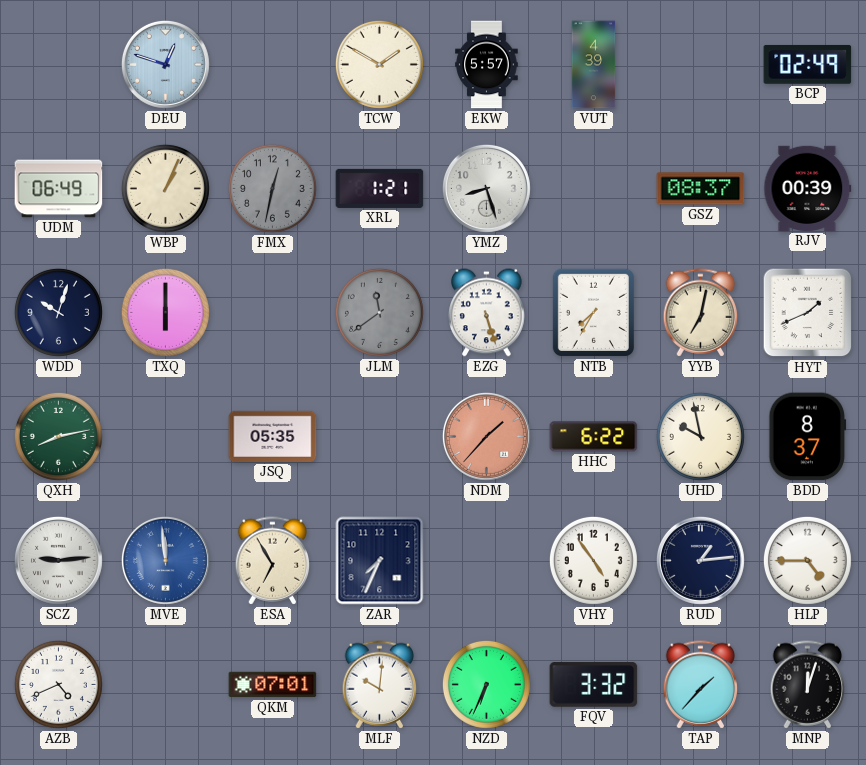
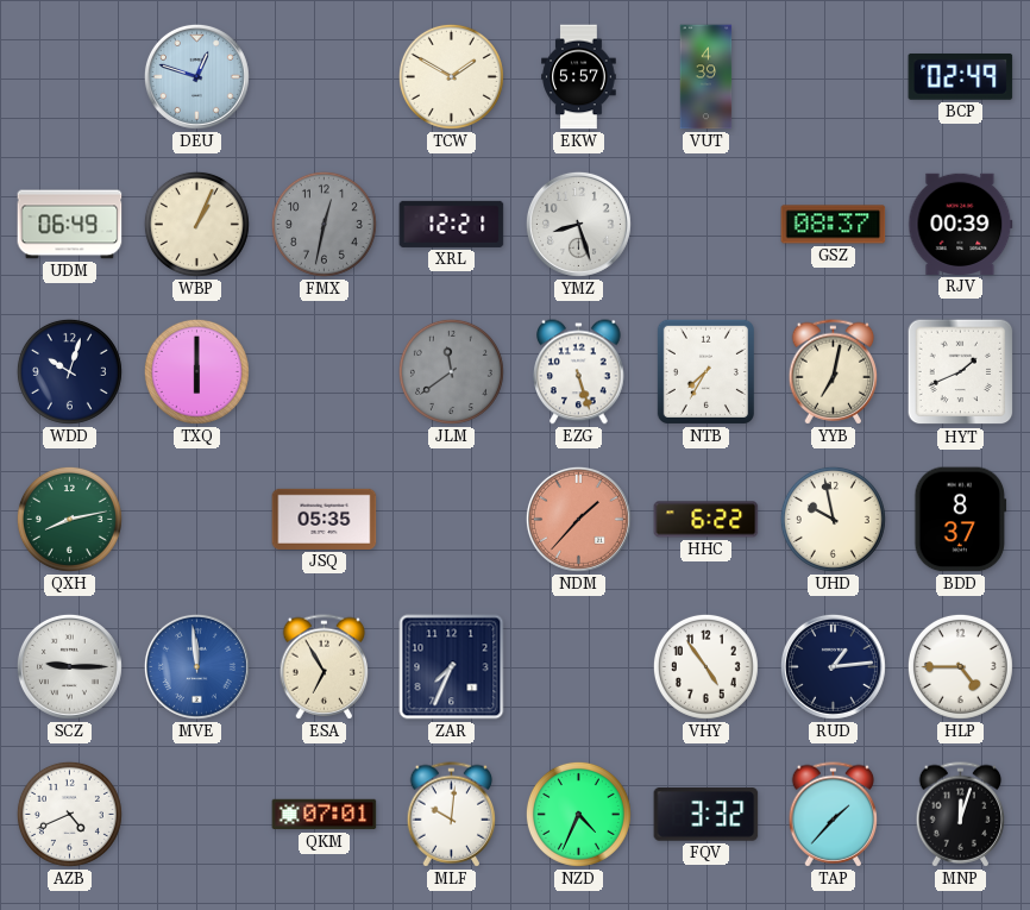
XRL: 1:21 -> 12:21
SCZ: 9:14 -> 9:15
NZD: 6:34 -> 4:34
